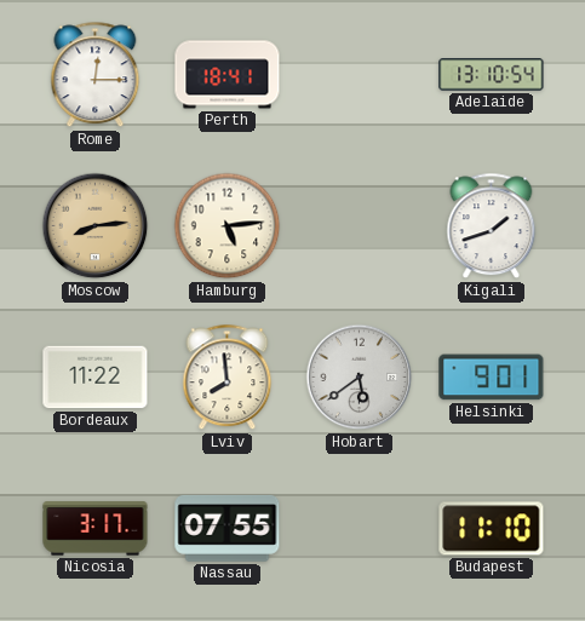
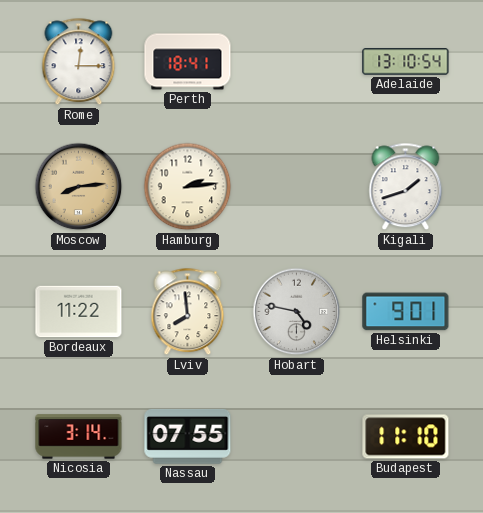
Hamburg: 5:14 -> 2:14
Hobart: 5:39 -> 4:47
Nicosia: 3:17 -> 3:14
